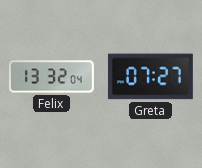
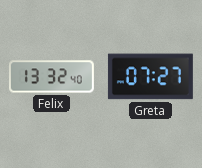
Felix: 13:32:04 -> 13:32:40
